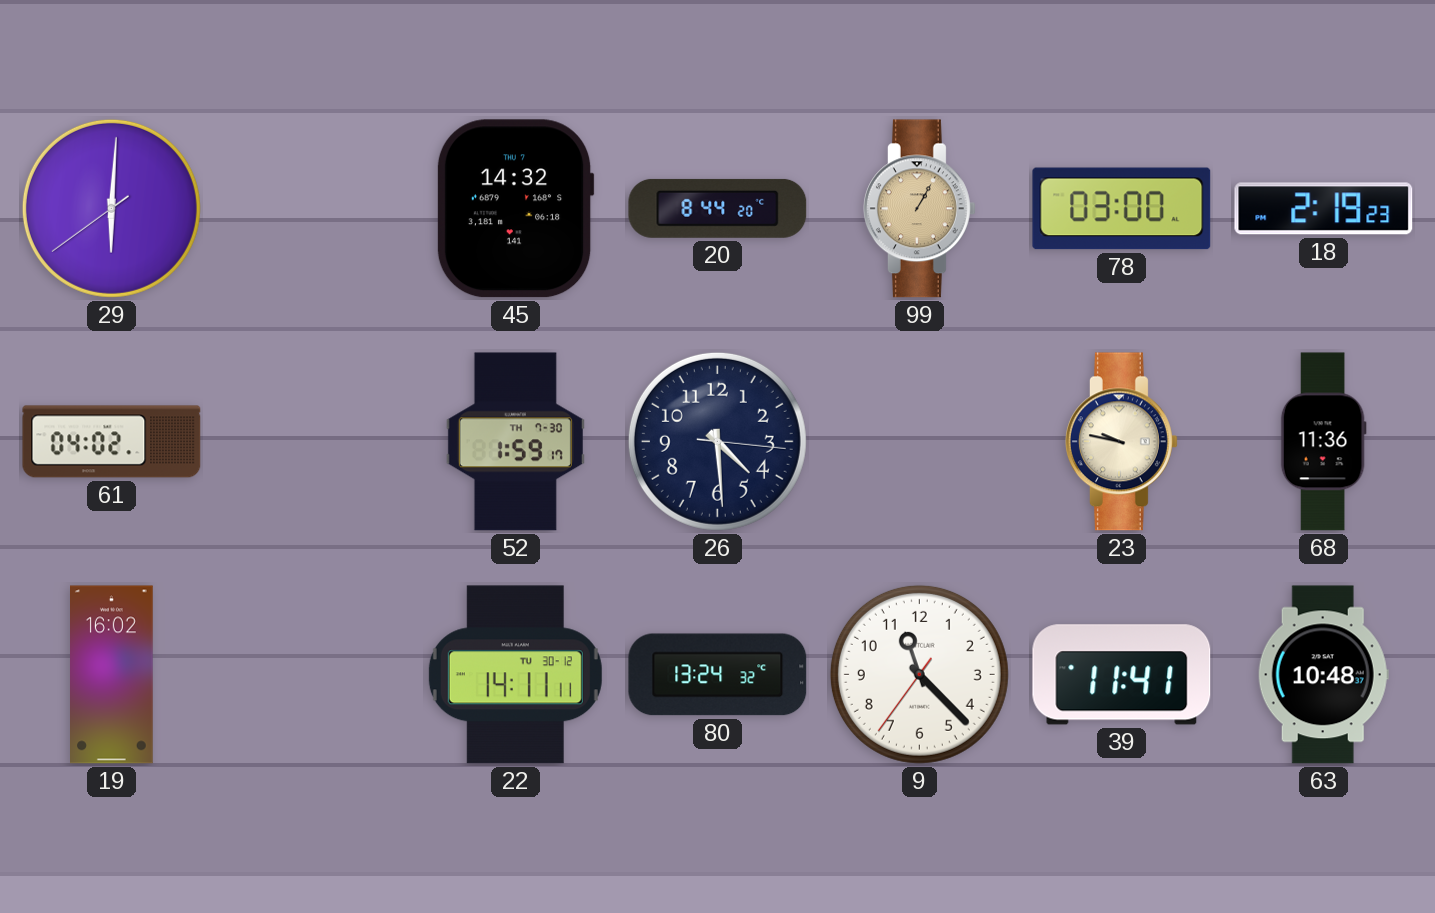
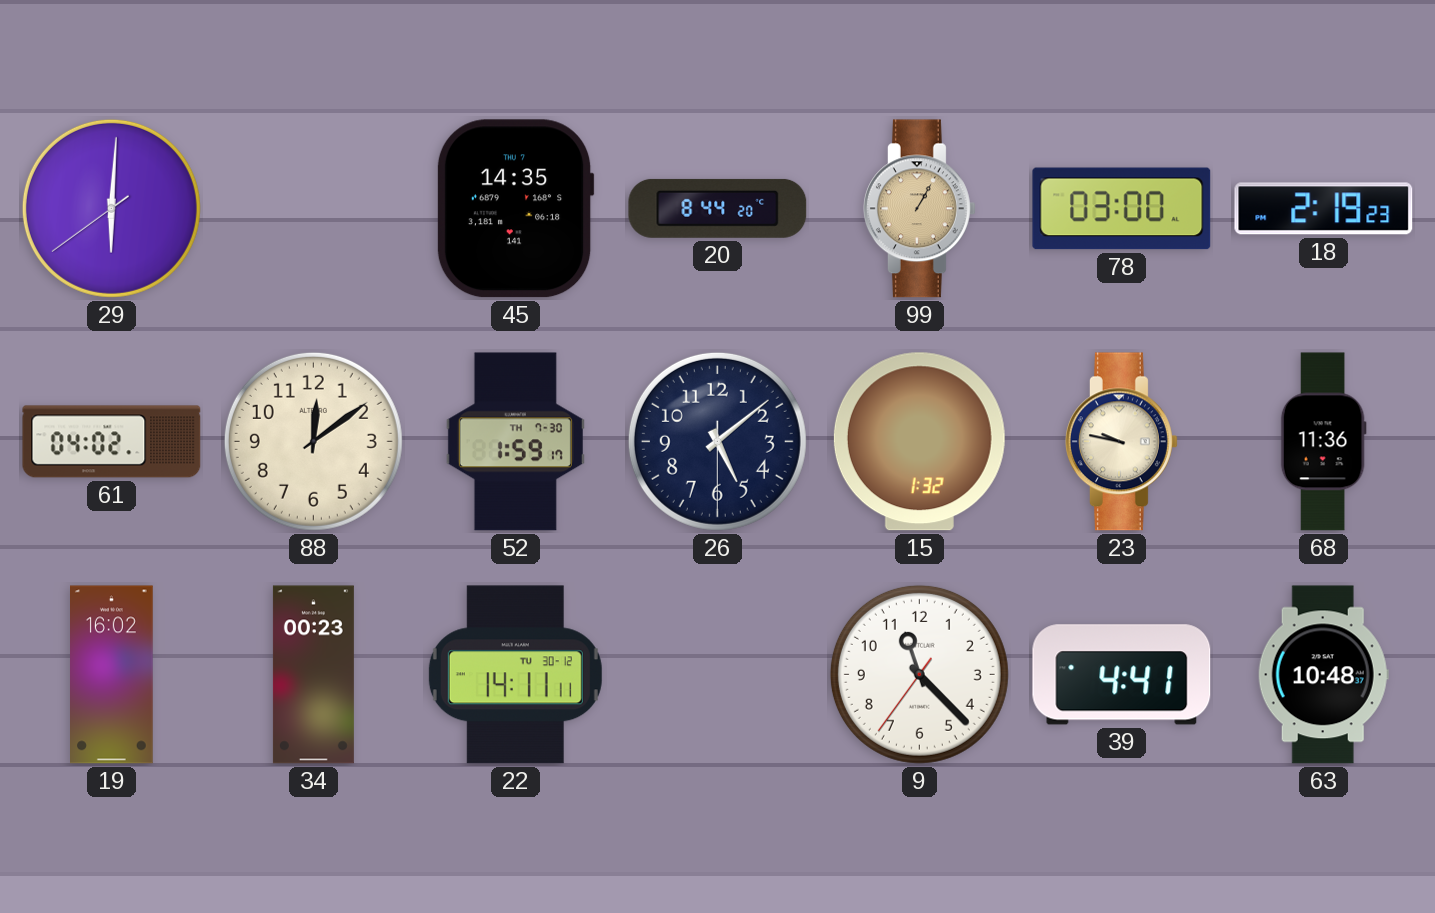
45: 14:32 -> 14:35
88: none -> 12:09
26: 4:29 -> 5:08
15: none -> 1:32
34: none -> 00:23
80: 13:24 -> none
39: 11:41 -> 4:41
